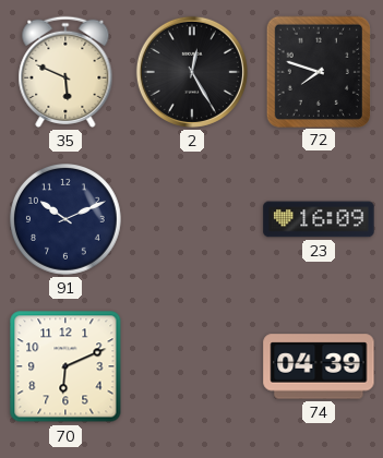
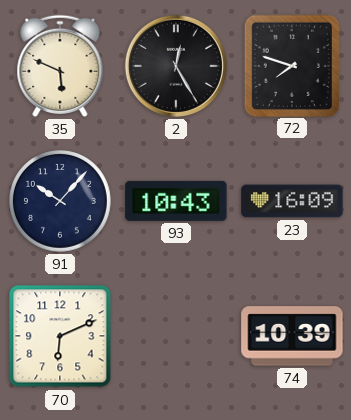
91: 10:11 -> 10:07
93: none -> 10:43
74: 04:39 -> 10:39
